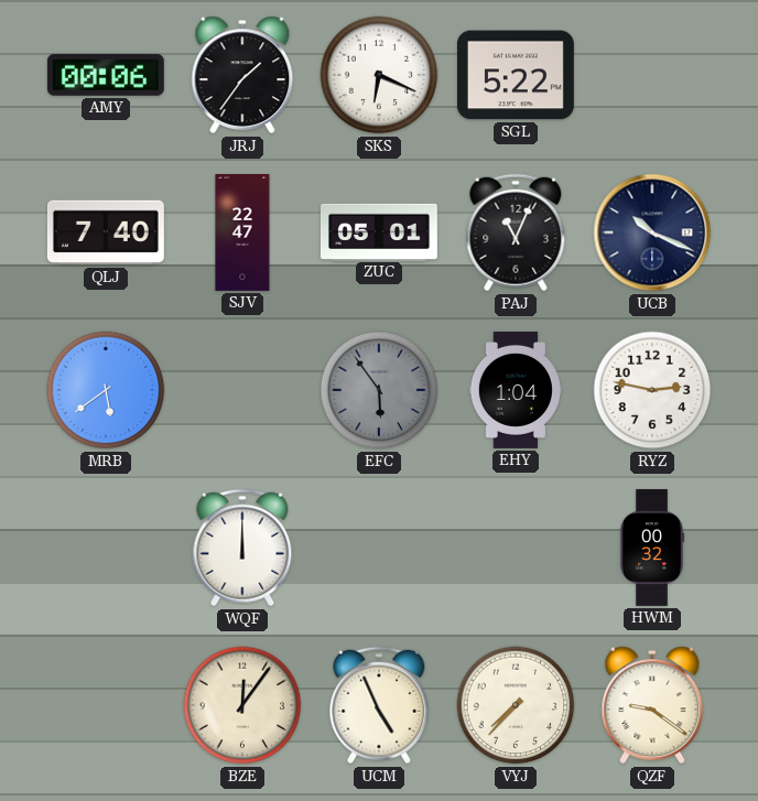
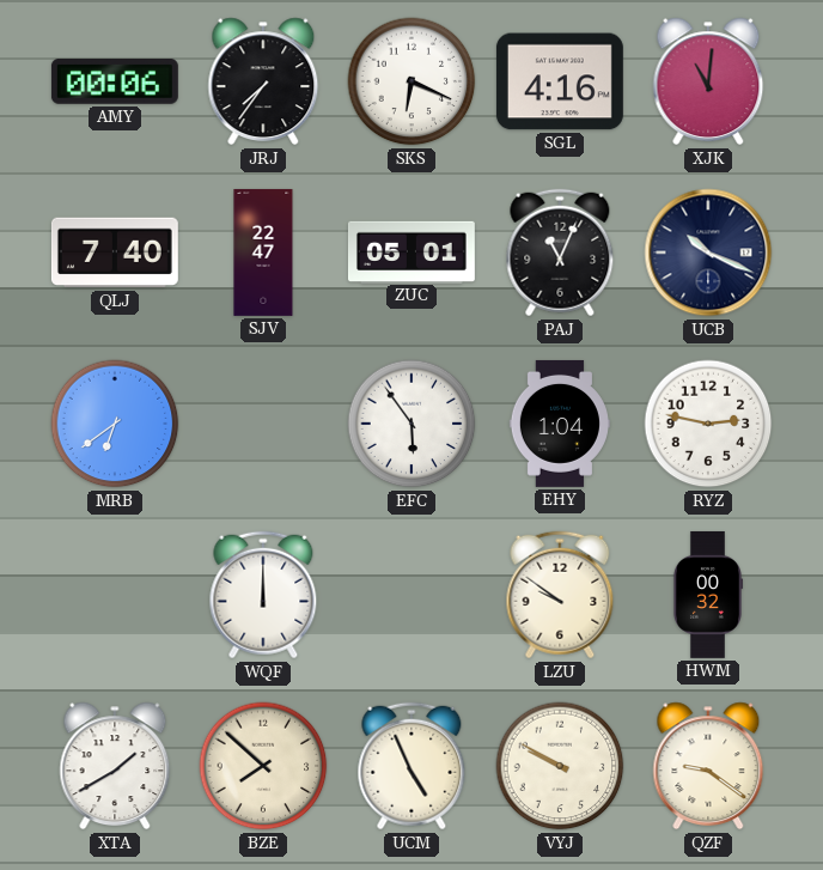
JRJ: 1:36 -> 7:36
SGL: 5:22 -> 4:16
XJK: none -> 11:01
MRB: 5:39 -> 6:39
EFC dial: grey -> white
LZU: none -> 9:51
XTA: none -> 1:40
BZE: 12:06 -> 7:52
VYJ: 7:37 -> 9:50
